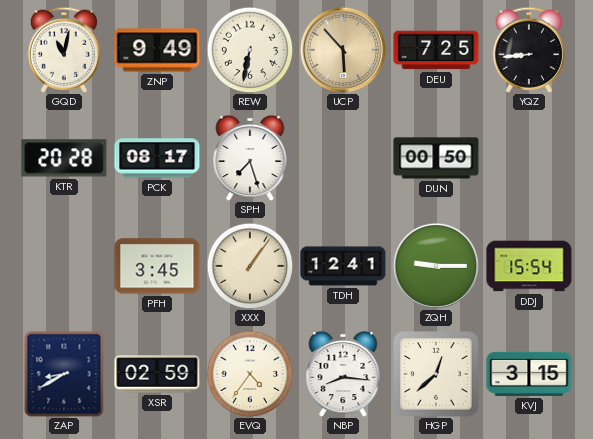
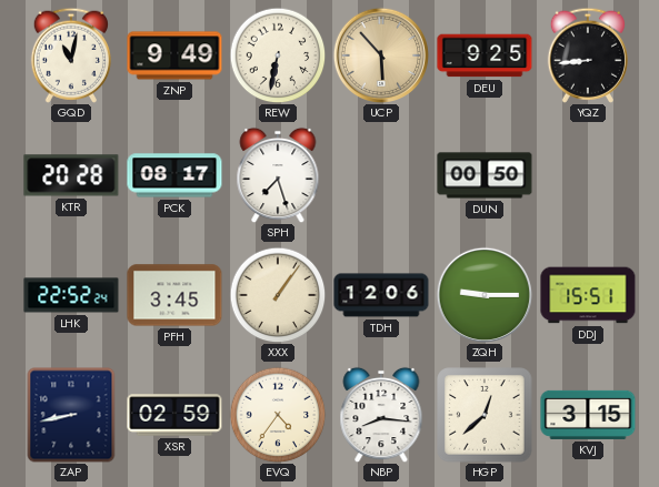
DEU: 7:25 -> 9:25
LHK: none -> 22:52
TDH: 12:41 -> 12:06
DDJ: 15:54 -> 15:51
ZAP: 8:40 -> 8:43
